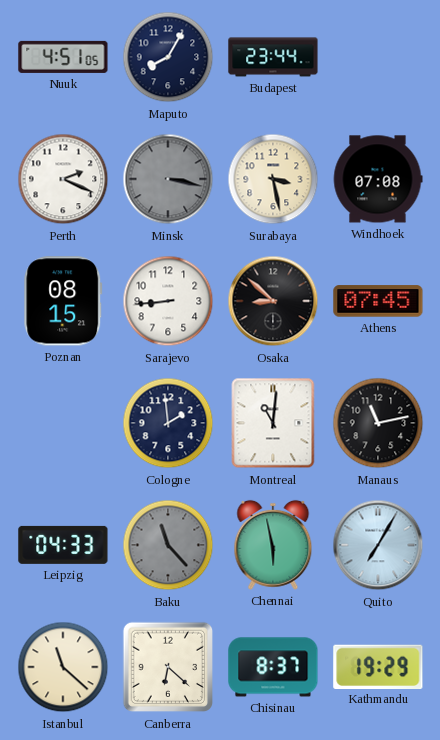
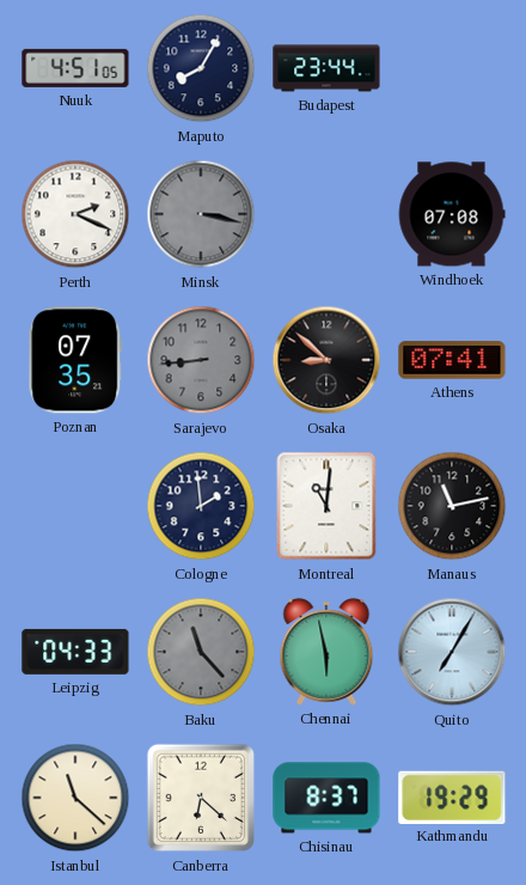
Surabaya: 3:28 -> none
Poznan: 08:15 -> 07:35
Sarajevo dial: white -> grey
Athens: 07:45 -> 07:41
